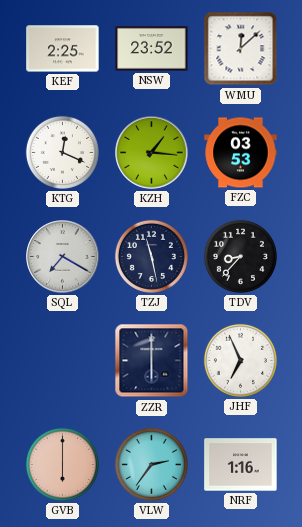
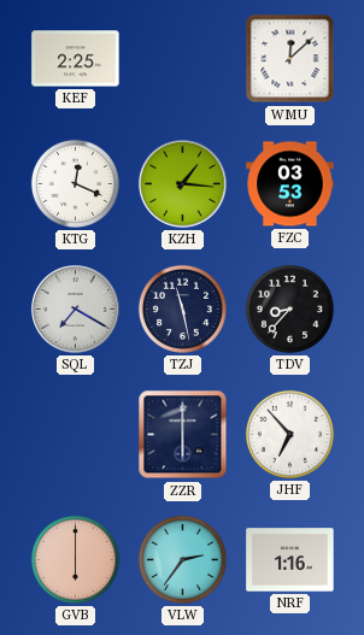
NSW: 23:52 -> none
JHF: 6:56 -> 6:53
